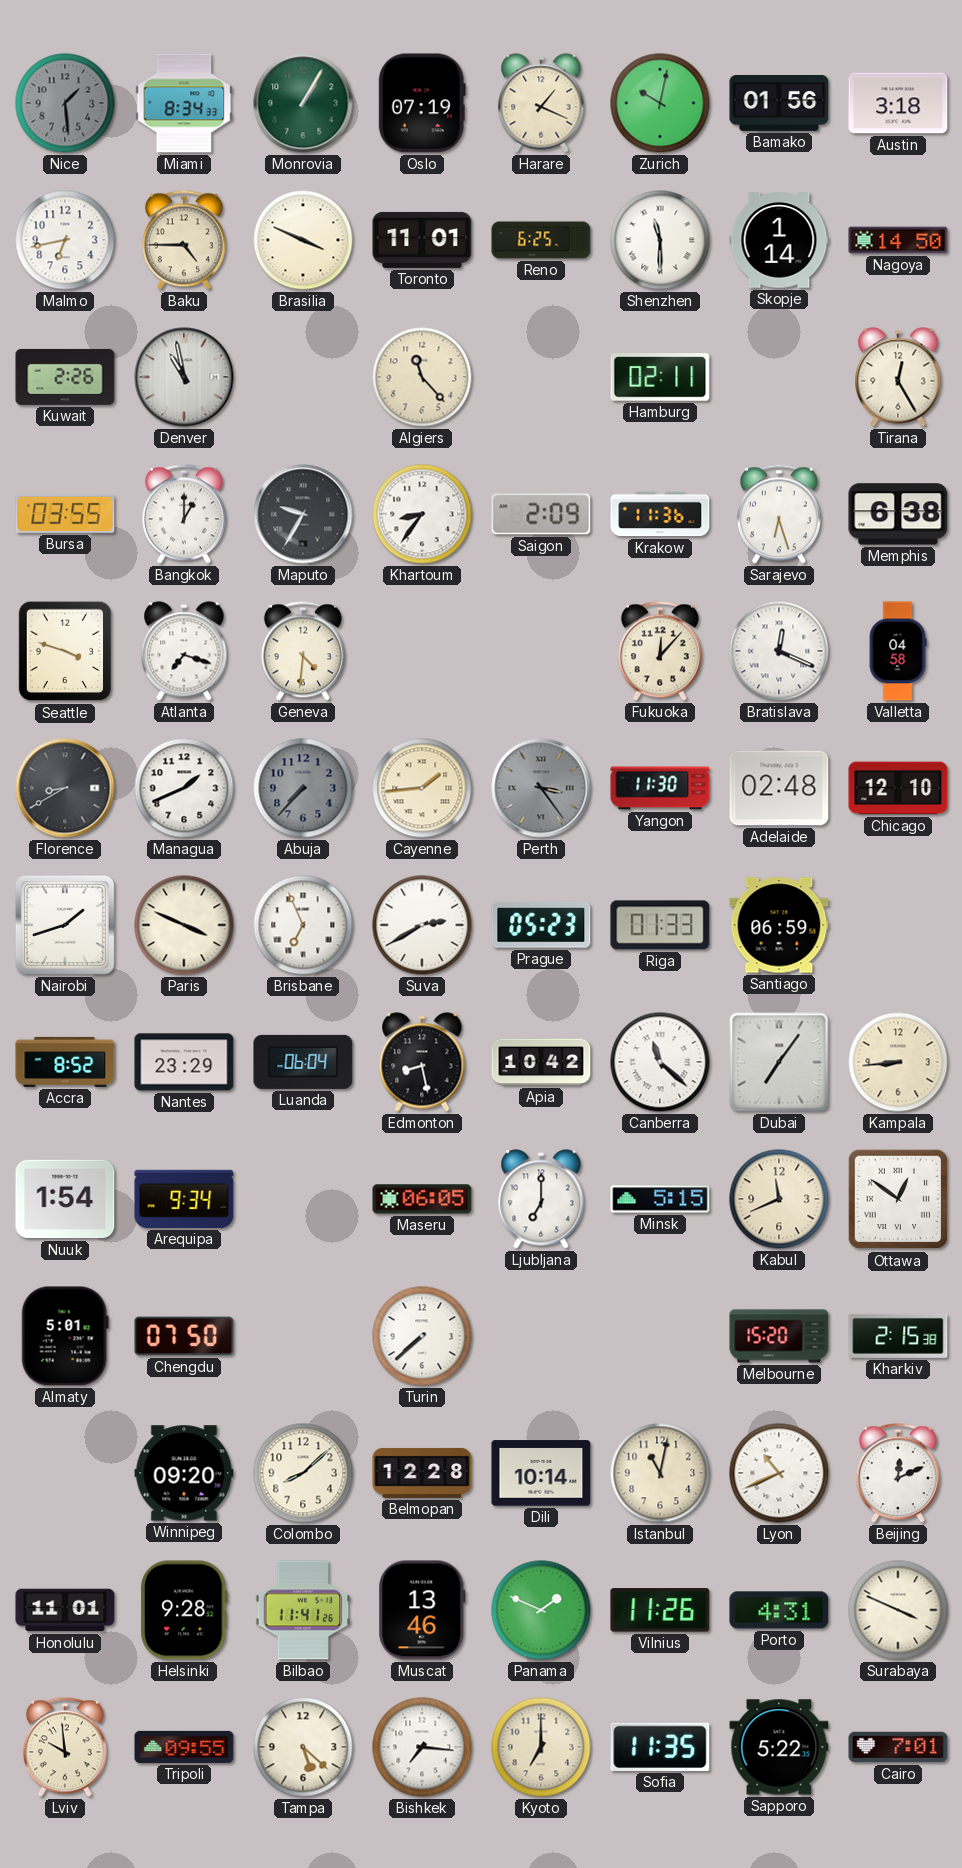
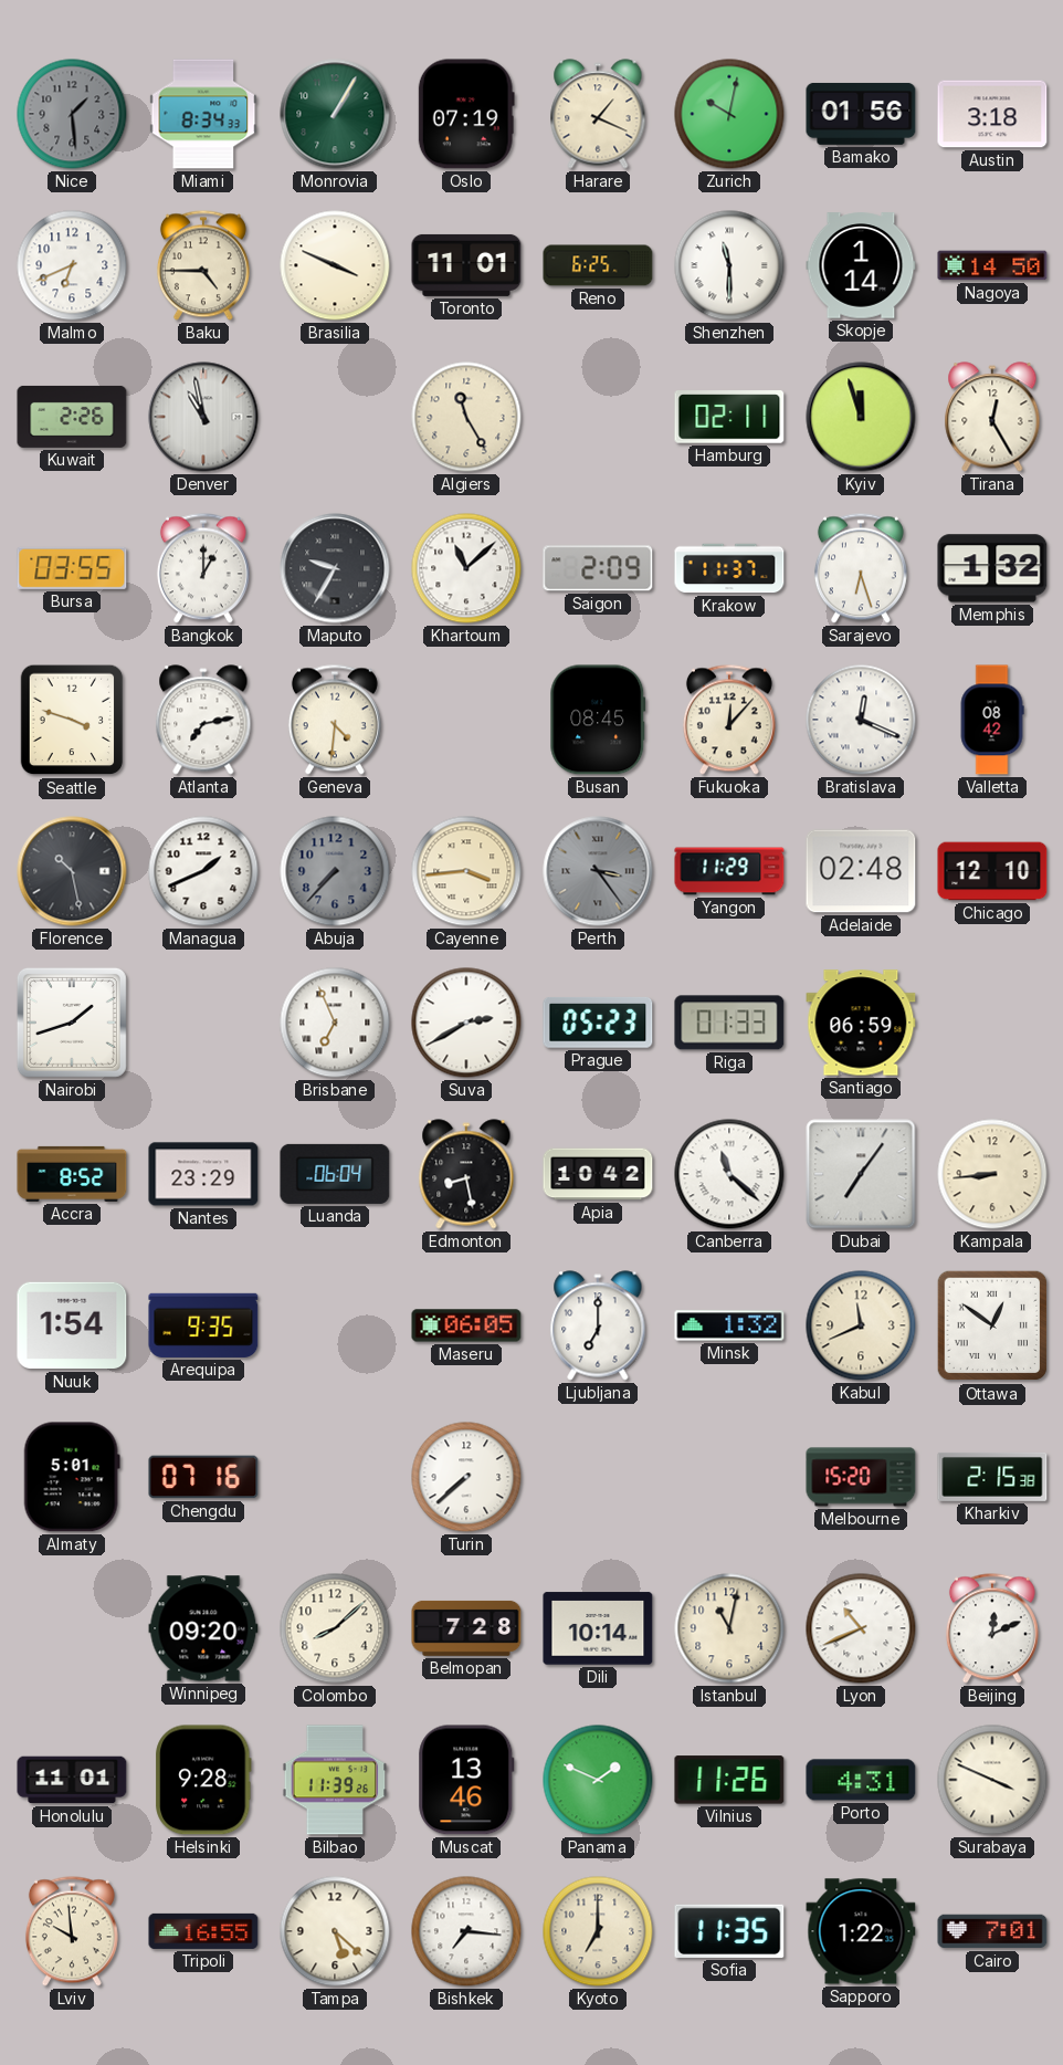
Malmo: 6:43 -> 6:41
Algiers: 11:23 -> 11:25
Kyiv: none -> 11:57
Khartoum: 8:36 -> 11:08
Krakow: 11:36 -> 11:37
Memphis: 6:38 -> 1:32
Atlanta: 7:18 -> 7:13
Busan: none -> 08:45
Valletta: 04:58 -> 08:42
Florence: 8:40 -> 10:28
Cayenne: 1:44 -> 3:44
Yangon: 11:30 -> 11:29
Paris: 3:49 -> none
Arequipa: 9:34 -> 9:35
Minsk: 5:15 -> 1:32
Chengdu: 07:50 -> 07:16
Belmopan: 12:28 -> 7:28
Bilbao: 11:41 -> 11:39
Tripoli: 09:55 -> 16:55
Sapporo: 5:22 -> 1:22
